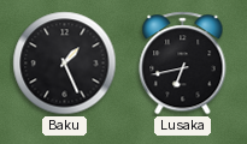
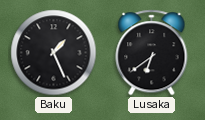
Lusaka: 6:43 -> 6:39
